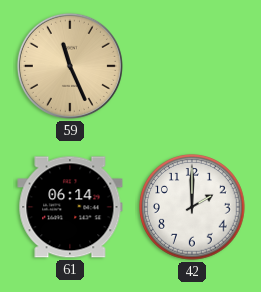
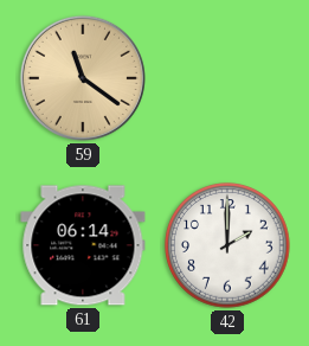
59: 11:26 -> 11:21
